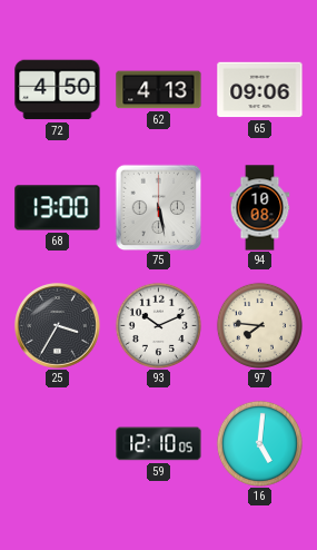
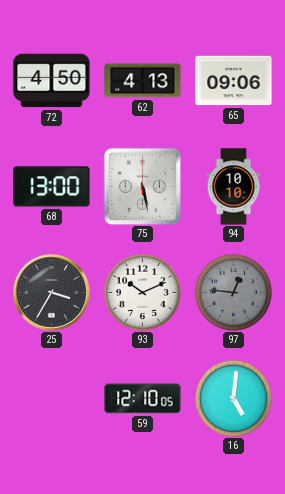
94: 10:08 -> 10:10
97: 7:46 -> 12:46
97 dial: cream -> grey
